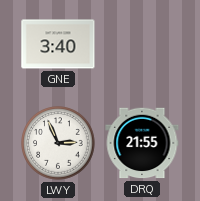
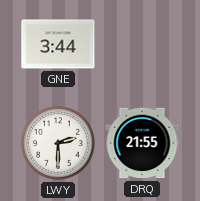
GNE: 3:40 -> 3:44
LWY: 2:56 -> 2:30
